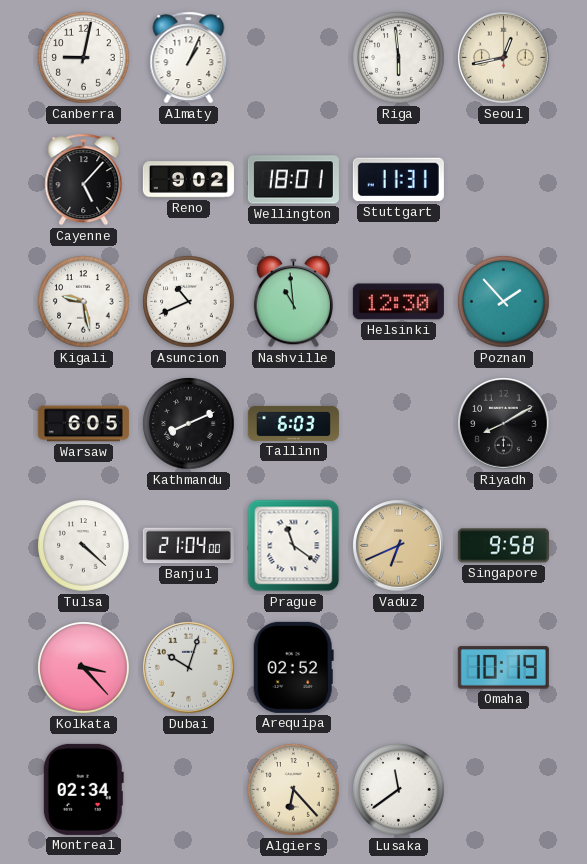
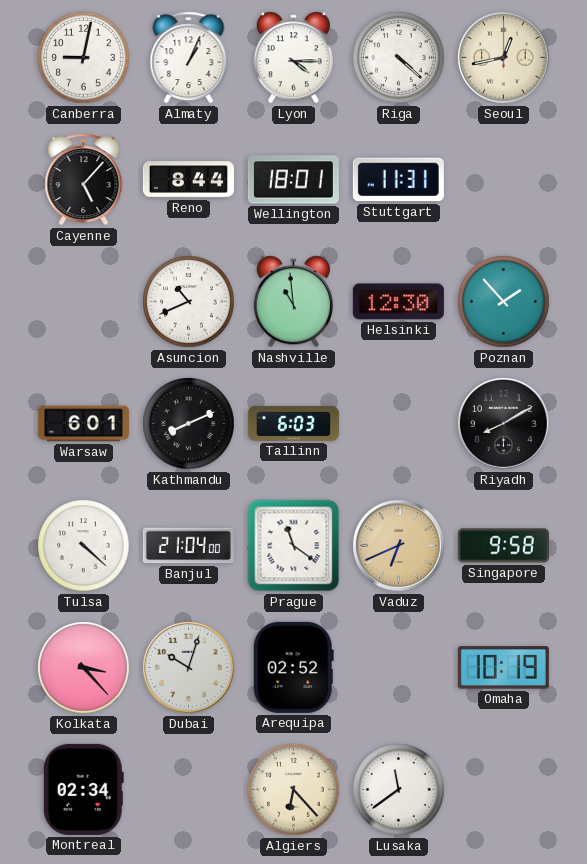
Lyon: none -> 4:15
Riga: 5:59 -> 4:22
Reno: 9:02 -> 8:44
Kigali: 9:28 -> none
Warsaw: 6:05 -> 6:01
